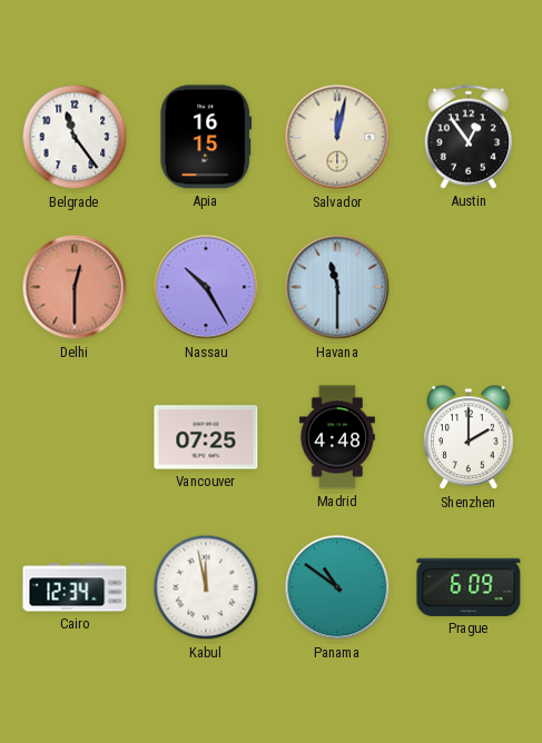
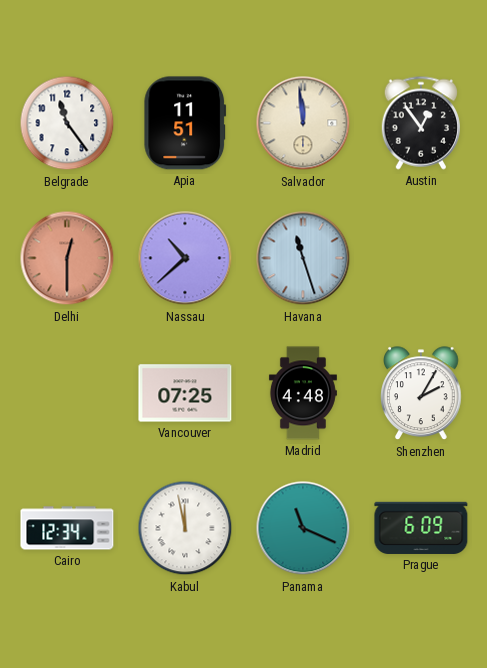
Apia: 16:15 -> 11:51
Salvador: 12:02 -> 11:59
Nassau: 10:25 -> 10:38
Havana: 11:30 -> 11:27
Shenzhen: 2:00 -> 2:05
Panama: 10:51 -> 11:19
